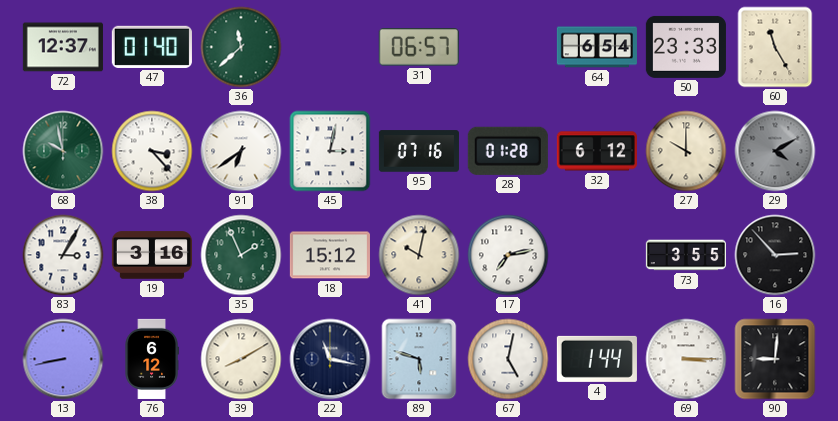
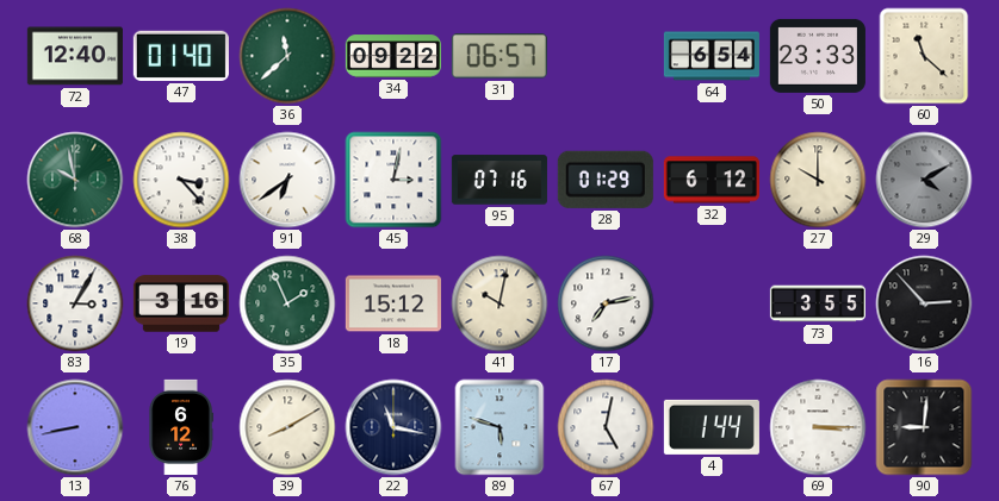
72: 12:37 -> 12:40
34: none -> 09:22
60: 11:25 -> 11:22
28: 01:28 -> 01:29
